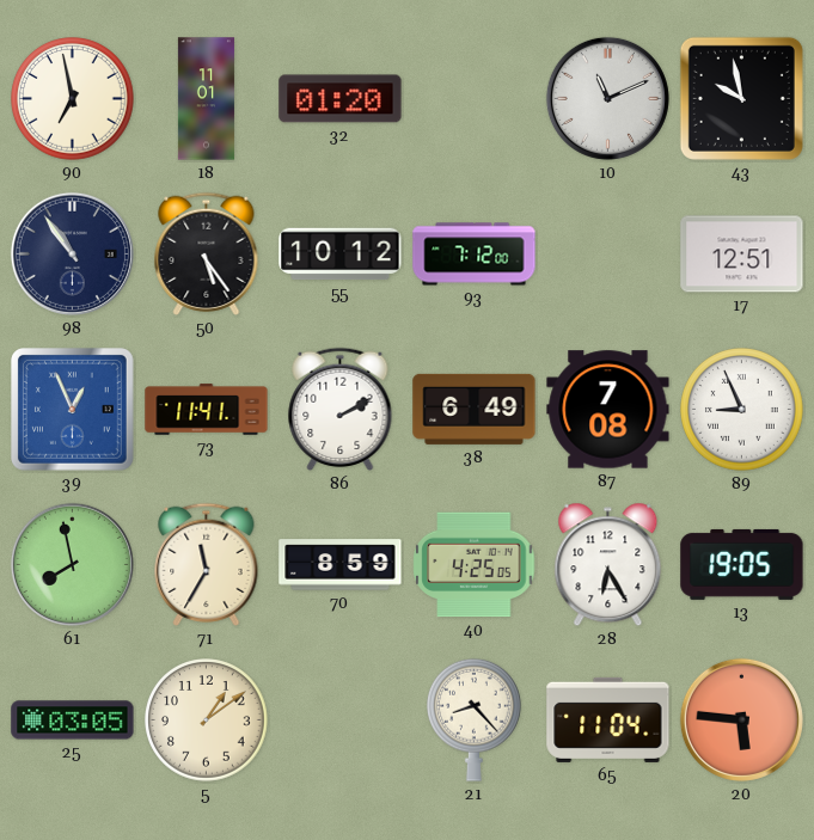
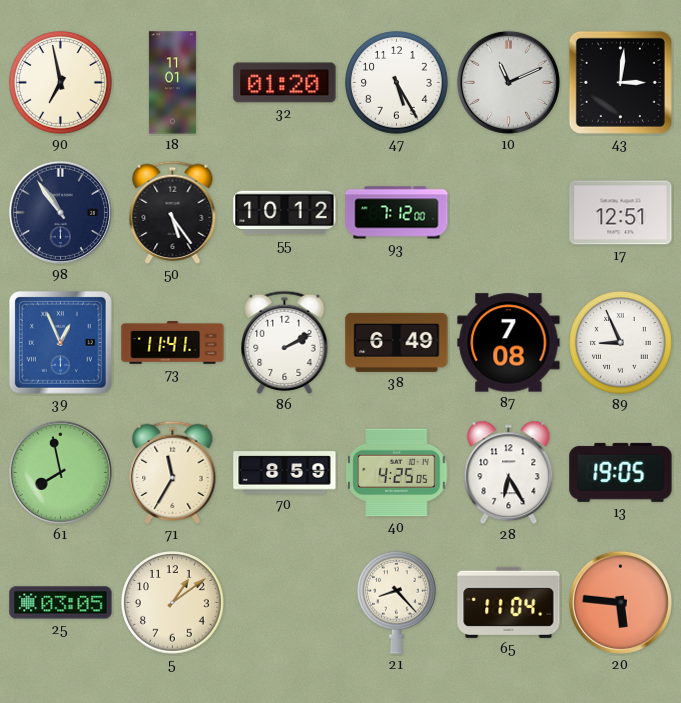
47: none -> 5:25
43: 9:58 -> 3:01
